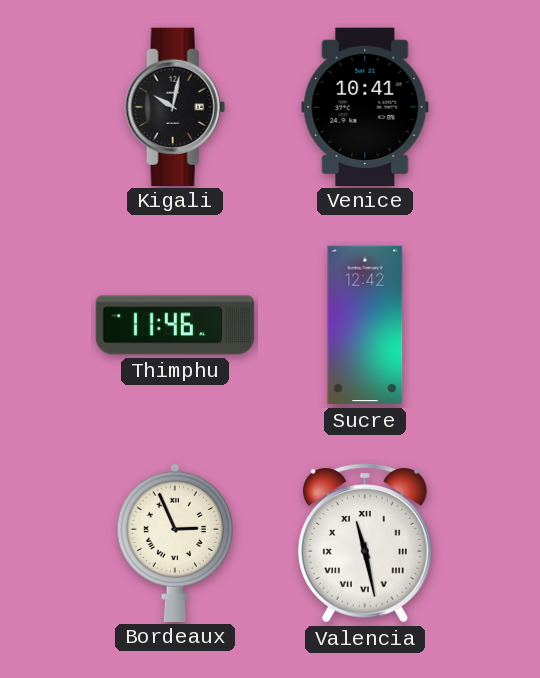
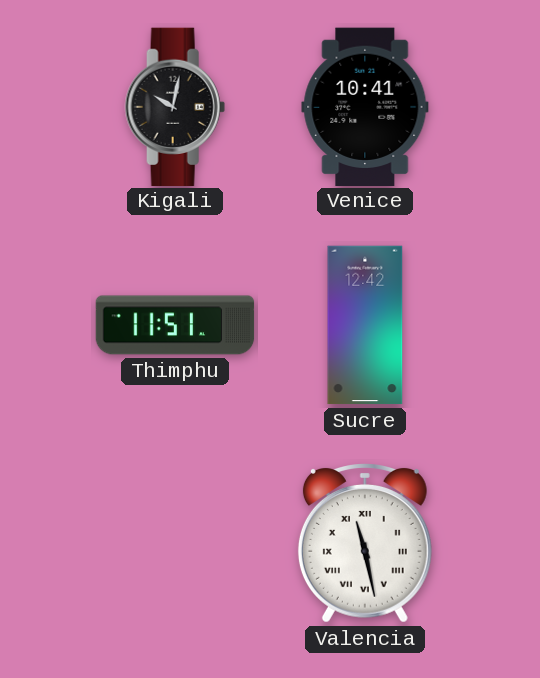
Thimphu: 11:46 -> 11:51
Bordeaux: 2:56 -> none
